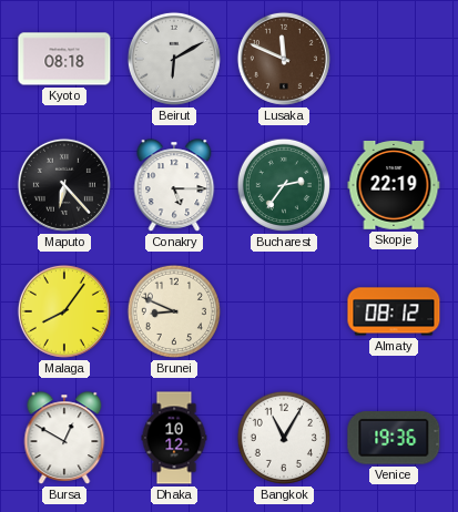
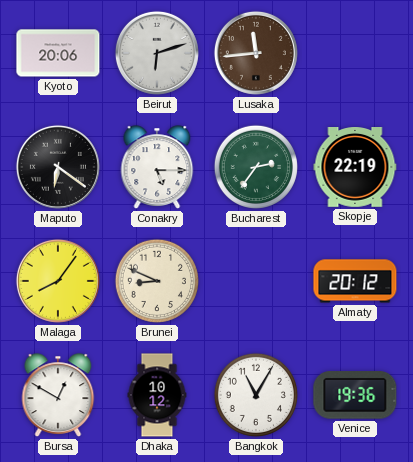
Kyoto: 08:18 -> 20:06
Beirut: 6:10 -> 6:12
Lusaka: 11:49 -> 11:44
Maputo: 6:23 -> 6:21
Almaty: 08:12 -> 20:12
